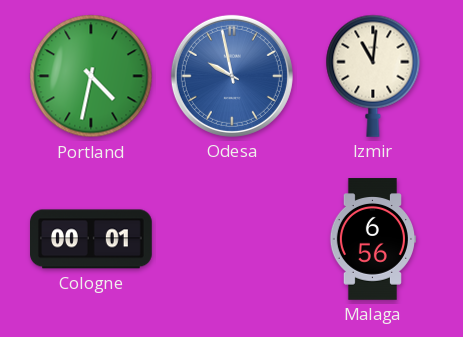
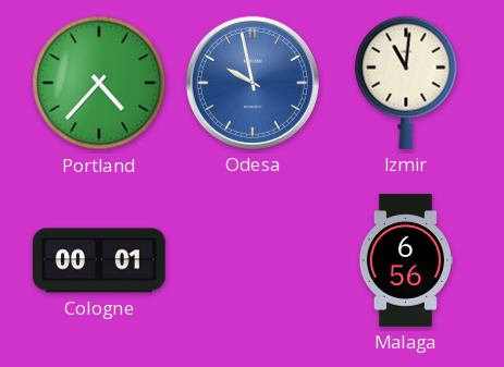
Portland: 4:32 -> 4:37
